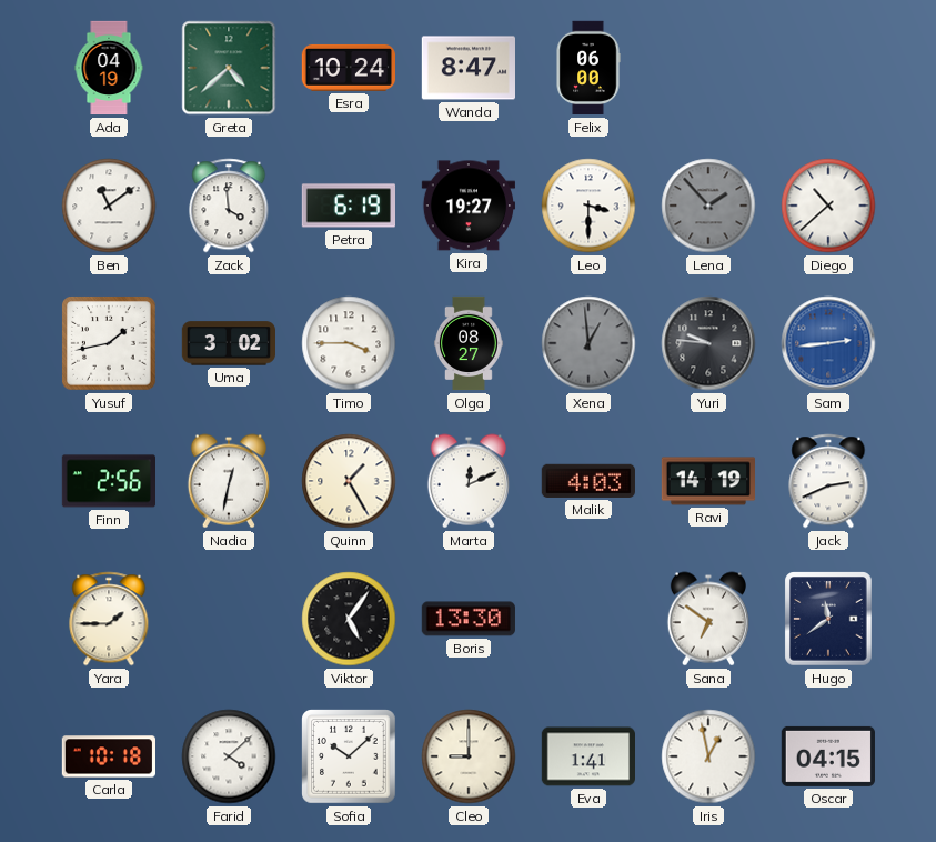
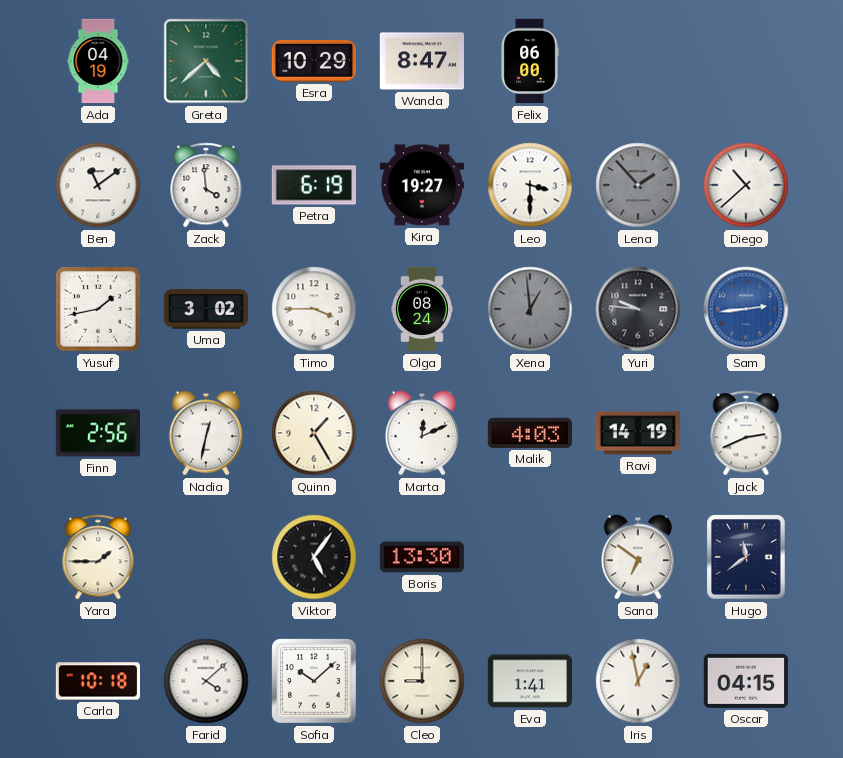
Esra: 10:24 -> 10:29
Olga: 08:27 -> 08:24
